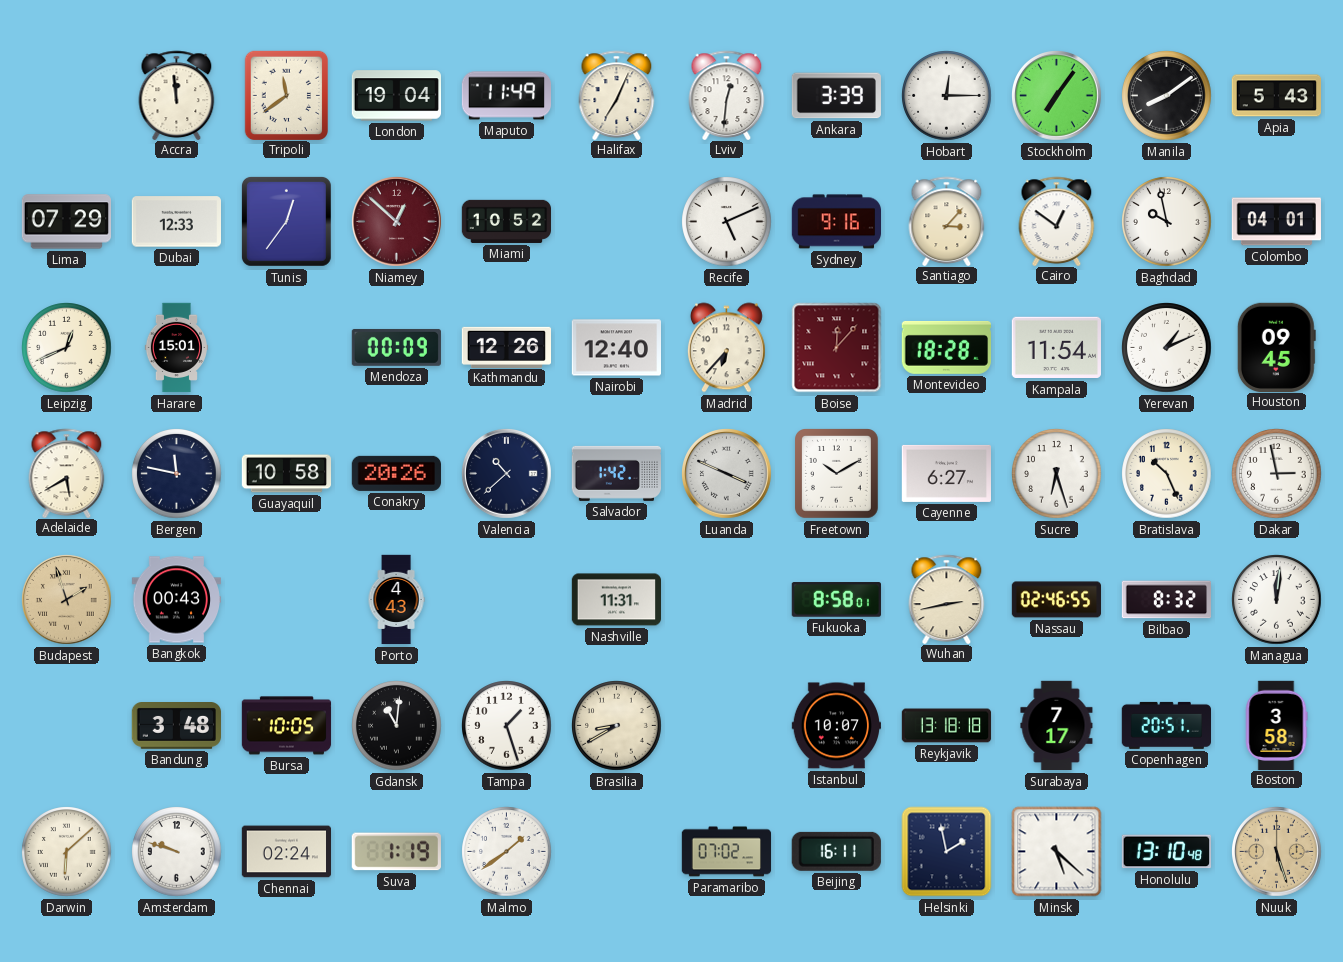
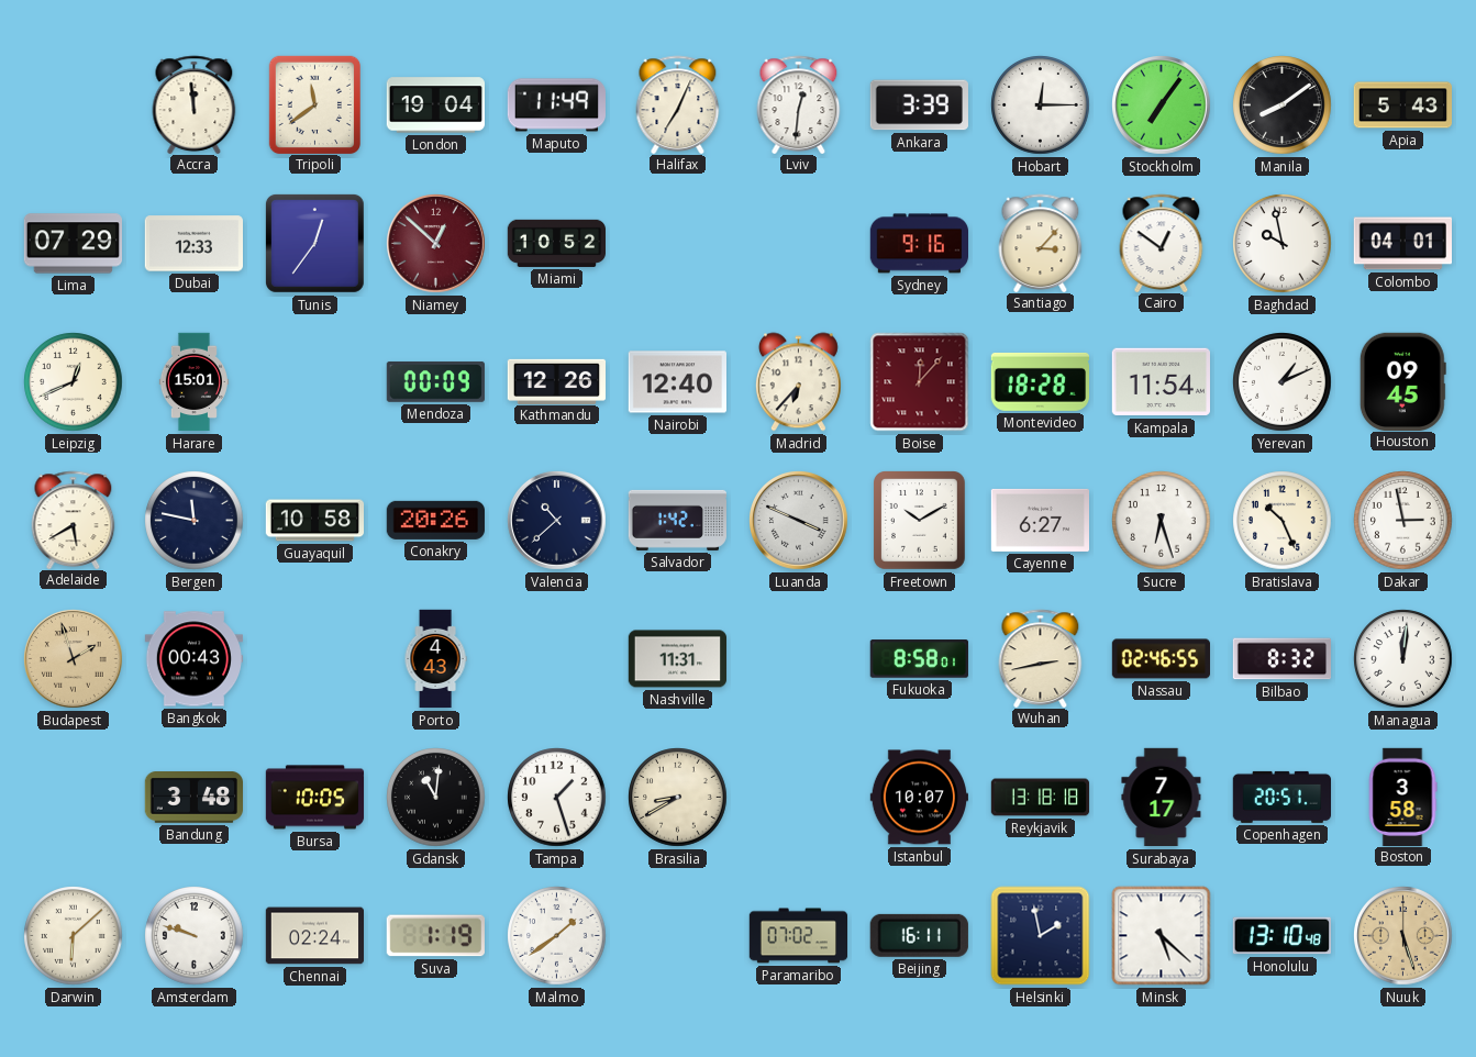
Recife: 5:11 -> none
